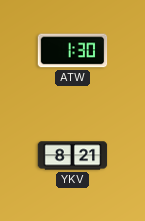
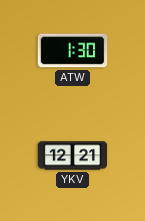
YKV: 8:21 -> 12:21
